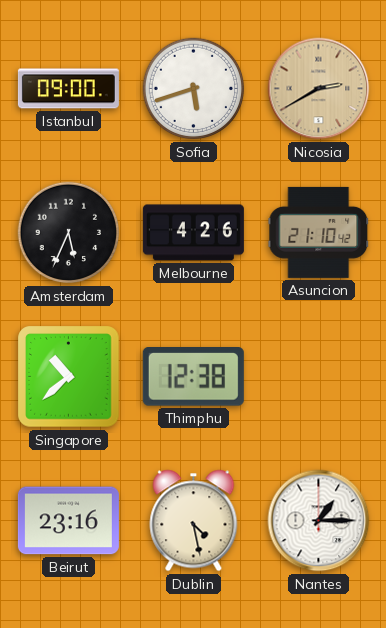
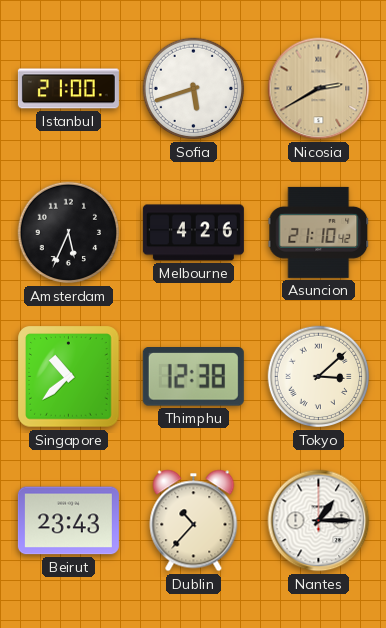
Istanbul: 09:00 -> 21:00
Tokyo: none -> 3:08
Beirut: 23:16 -> 23:43
Dublin: 4:28 -> 10:37
